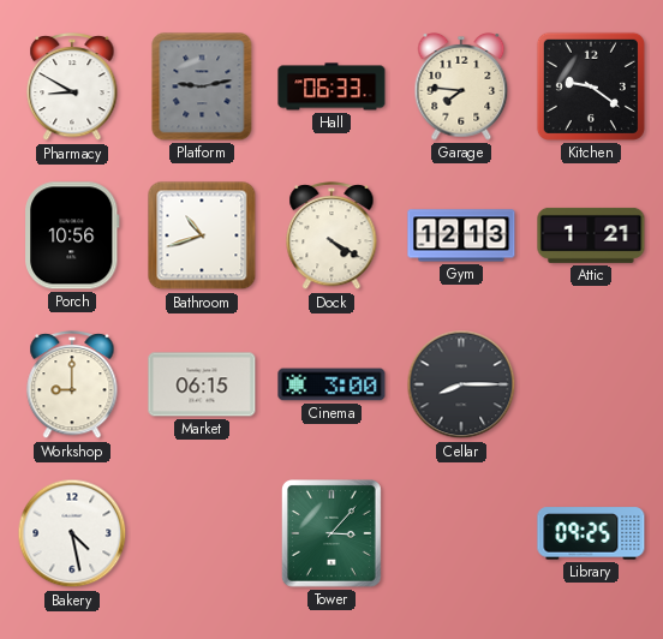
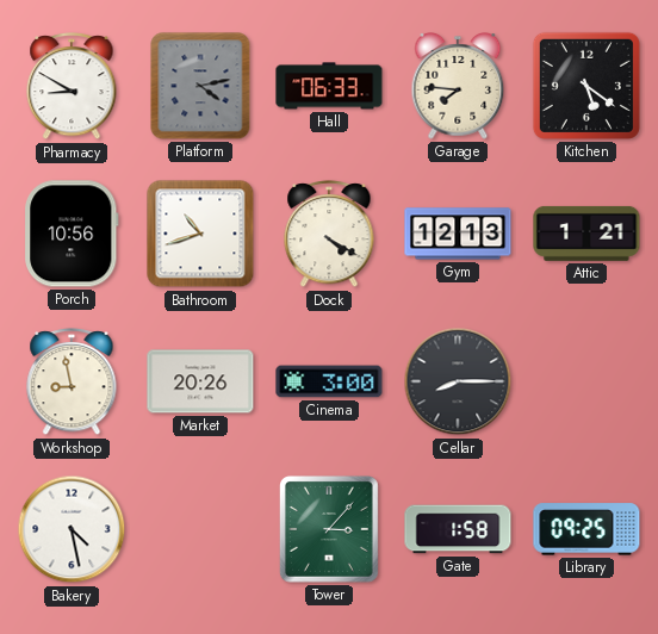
Platform: 9:13 -> 4:13
Kitchen: 9:21 -> 5:21
Workshop: 9:00 -> 8:58
Market: 06:15 -> 20:26
Gate: none -> 1:58
